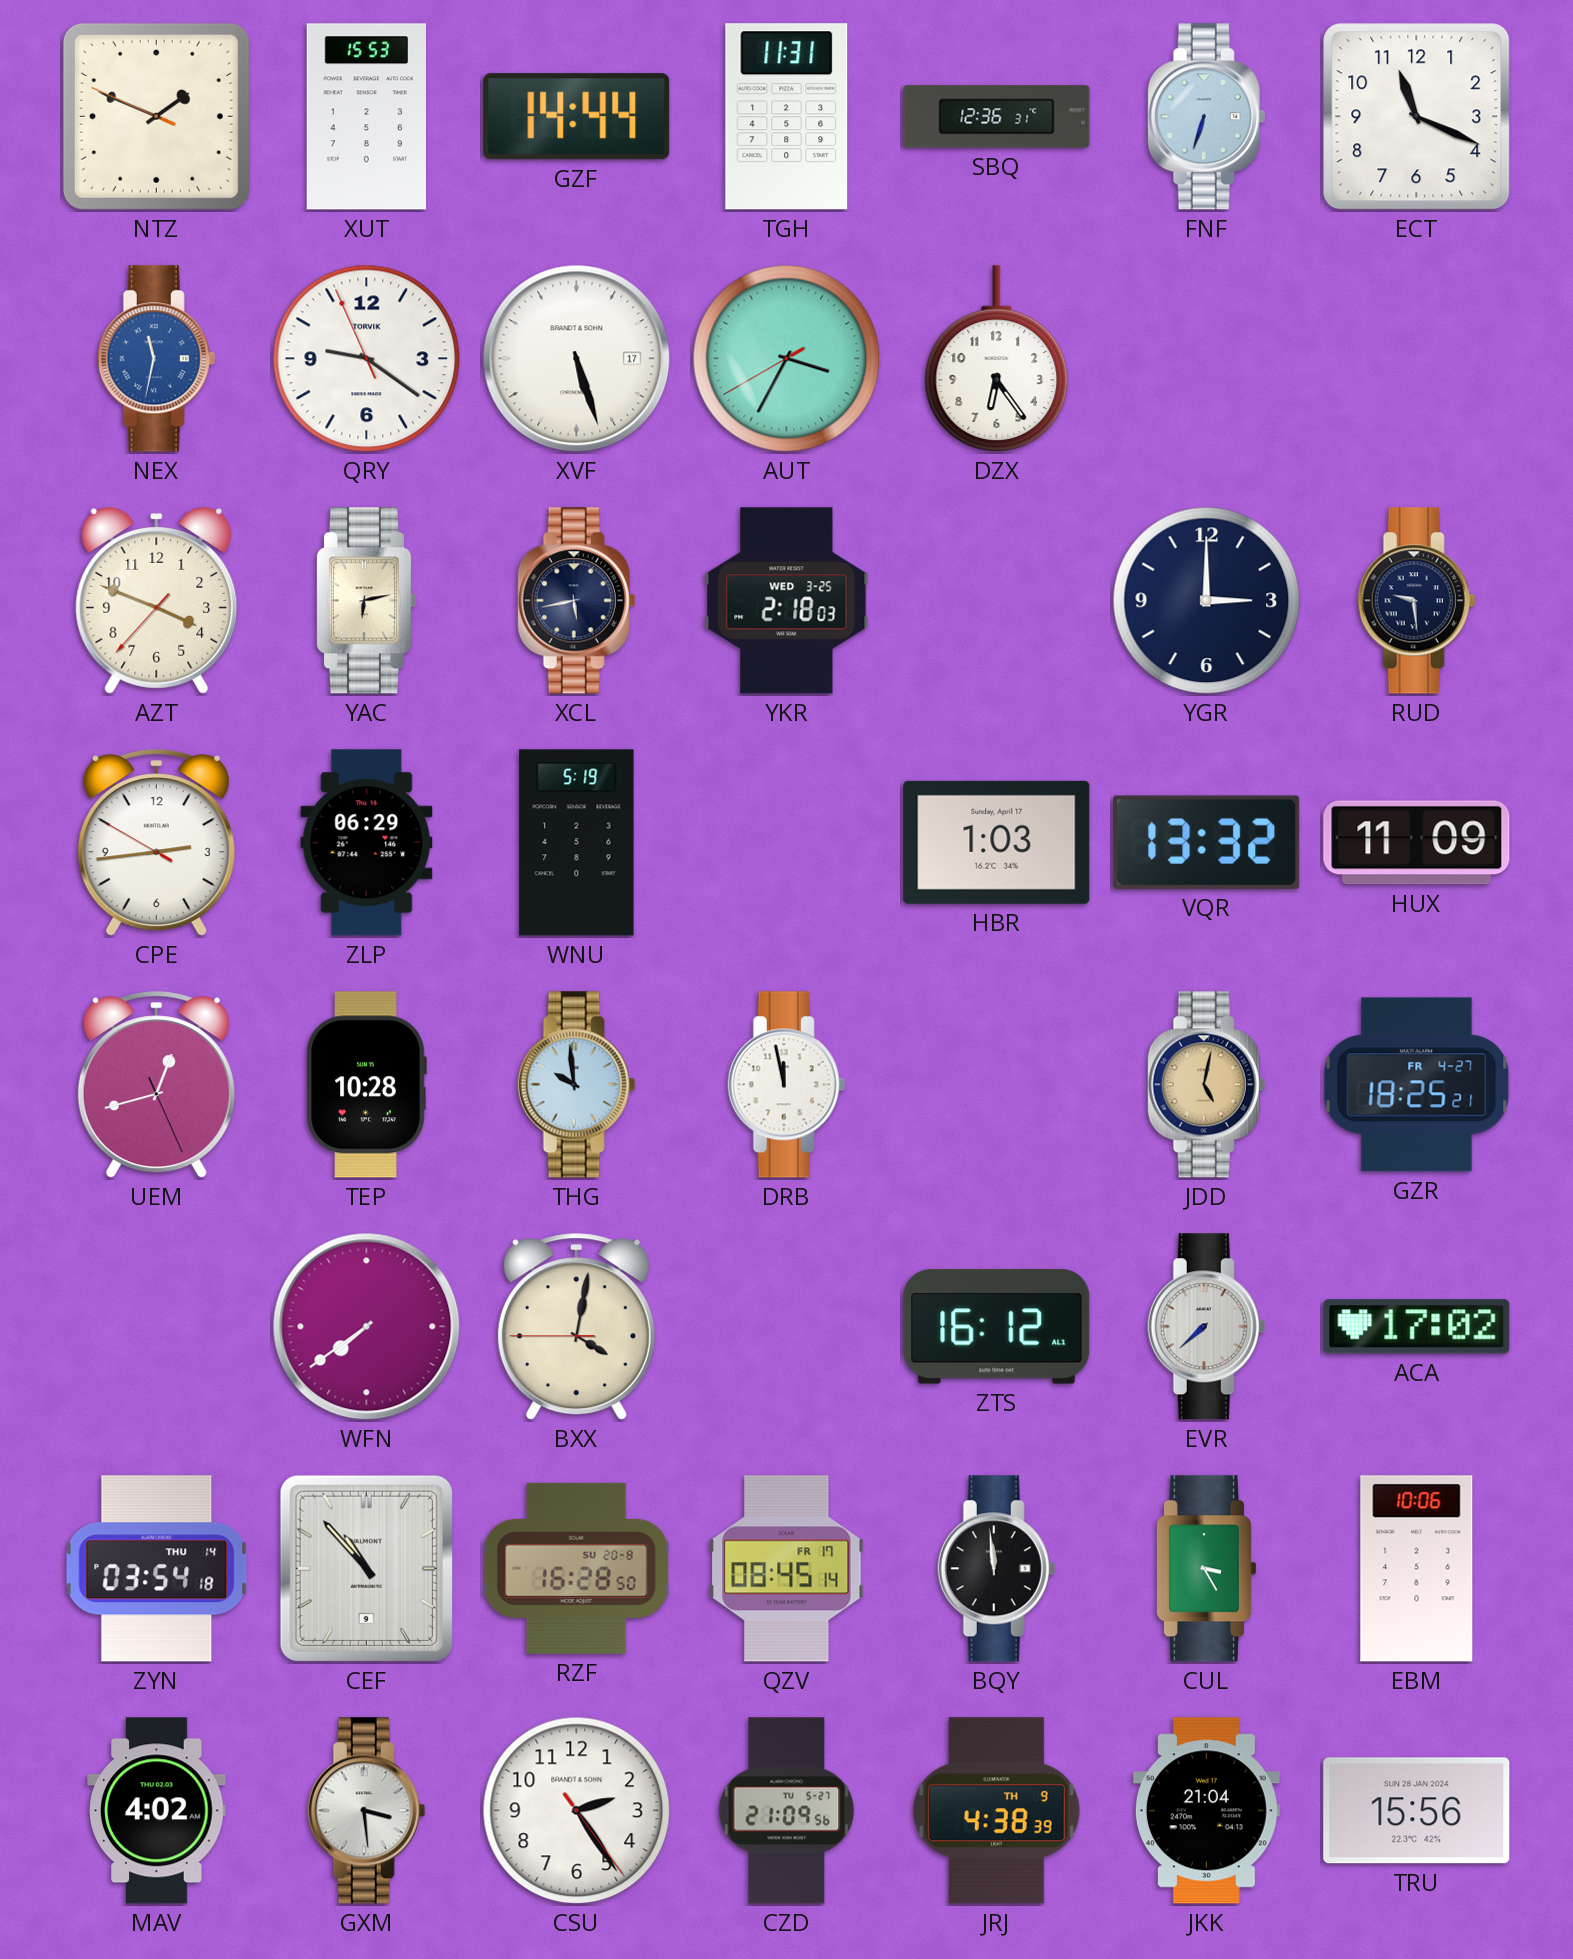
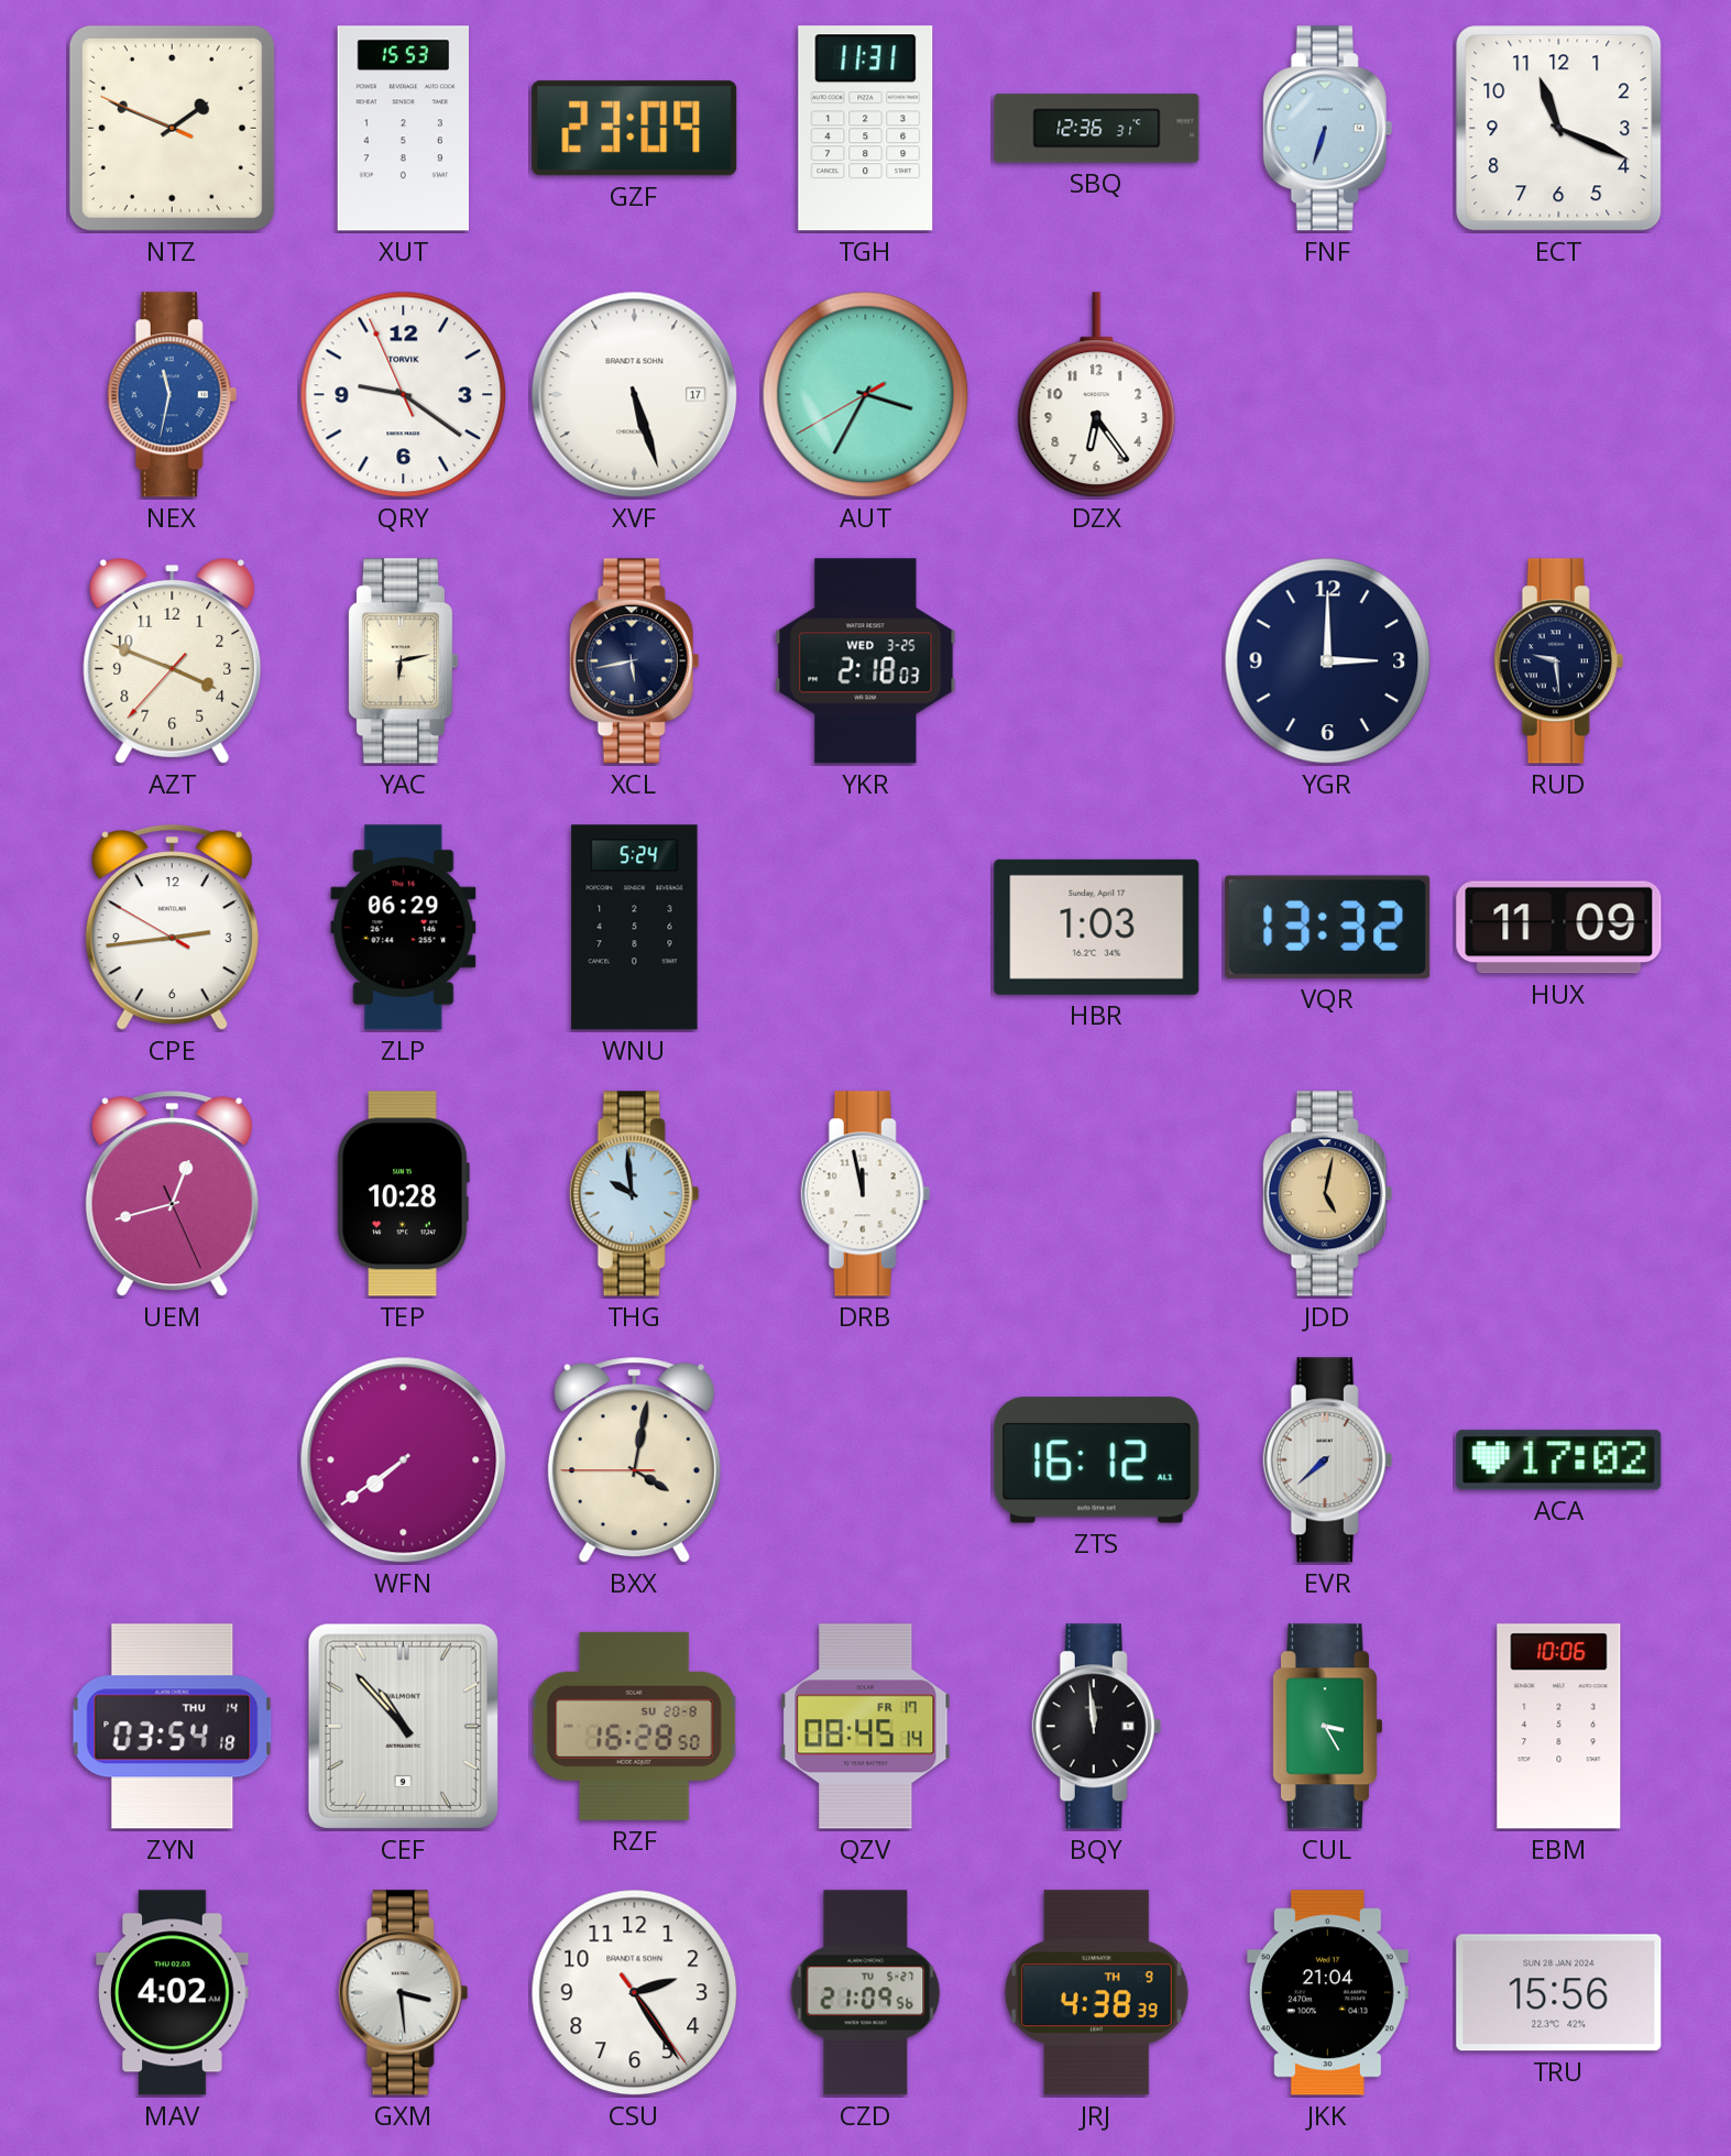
GZF: 14:44 -> 23:09
WNU: 5:19 -> 5:24
GZR: 18:25 -> none
